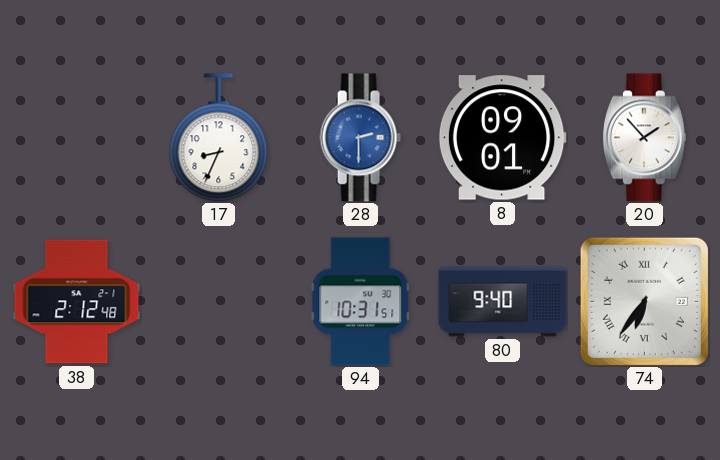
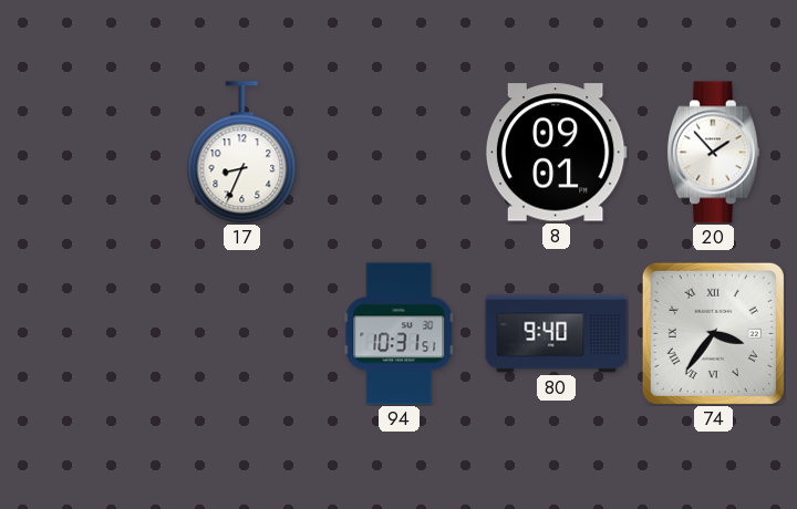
28: 2:30 -> none
38: 2:12 -> none
74: 6:36 -> 3:36
